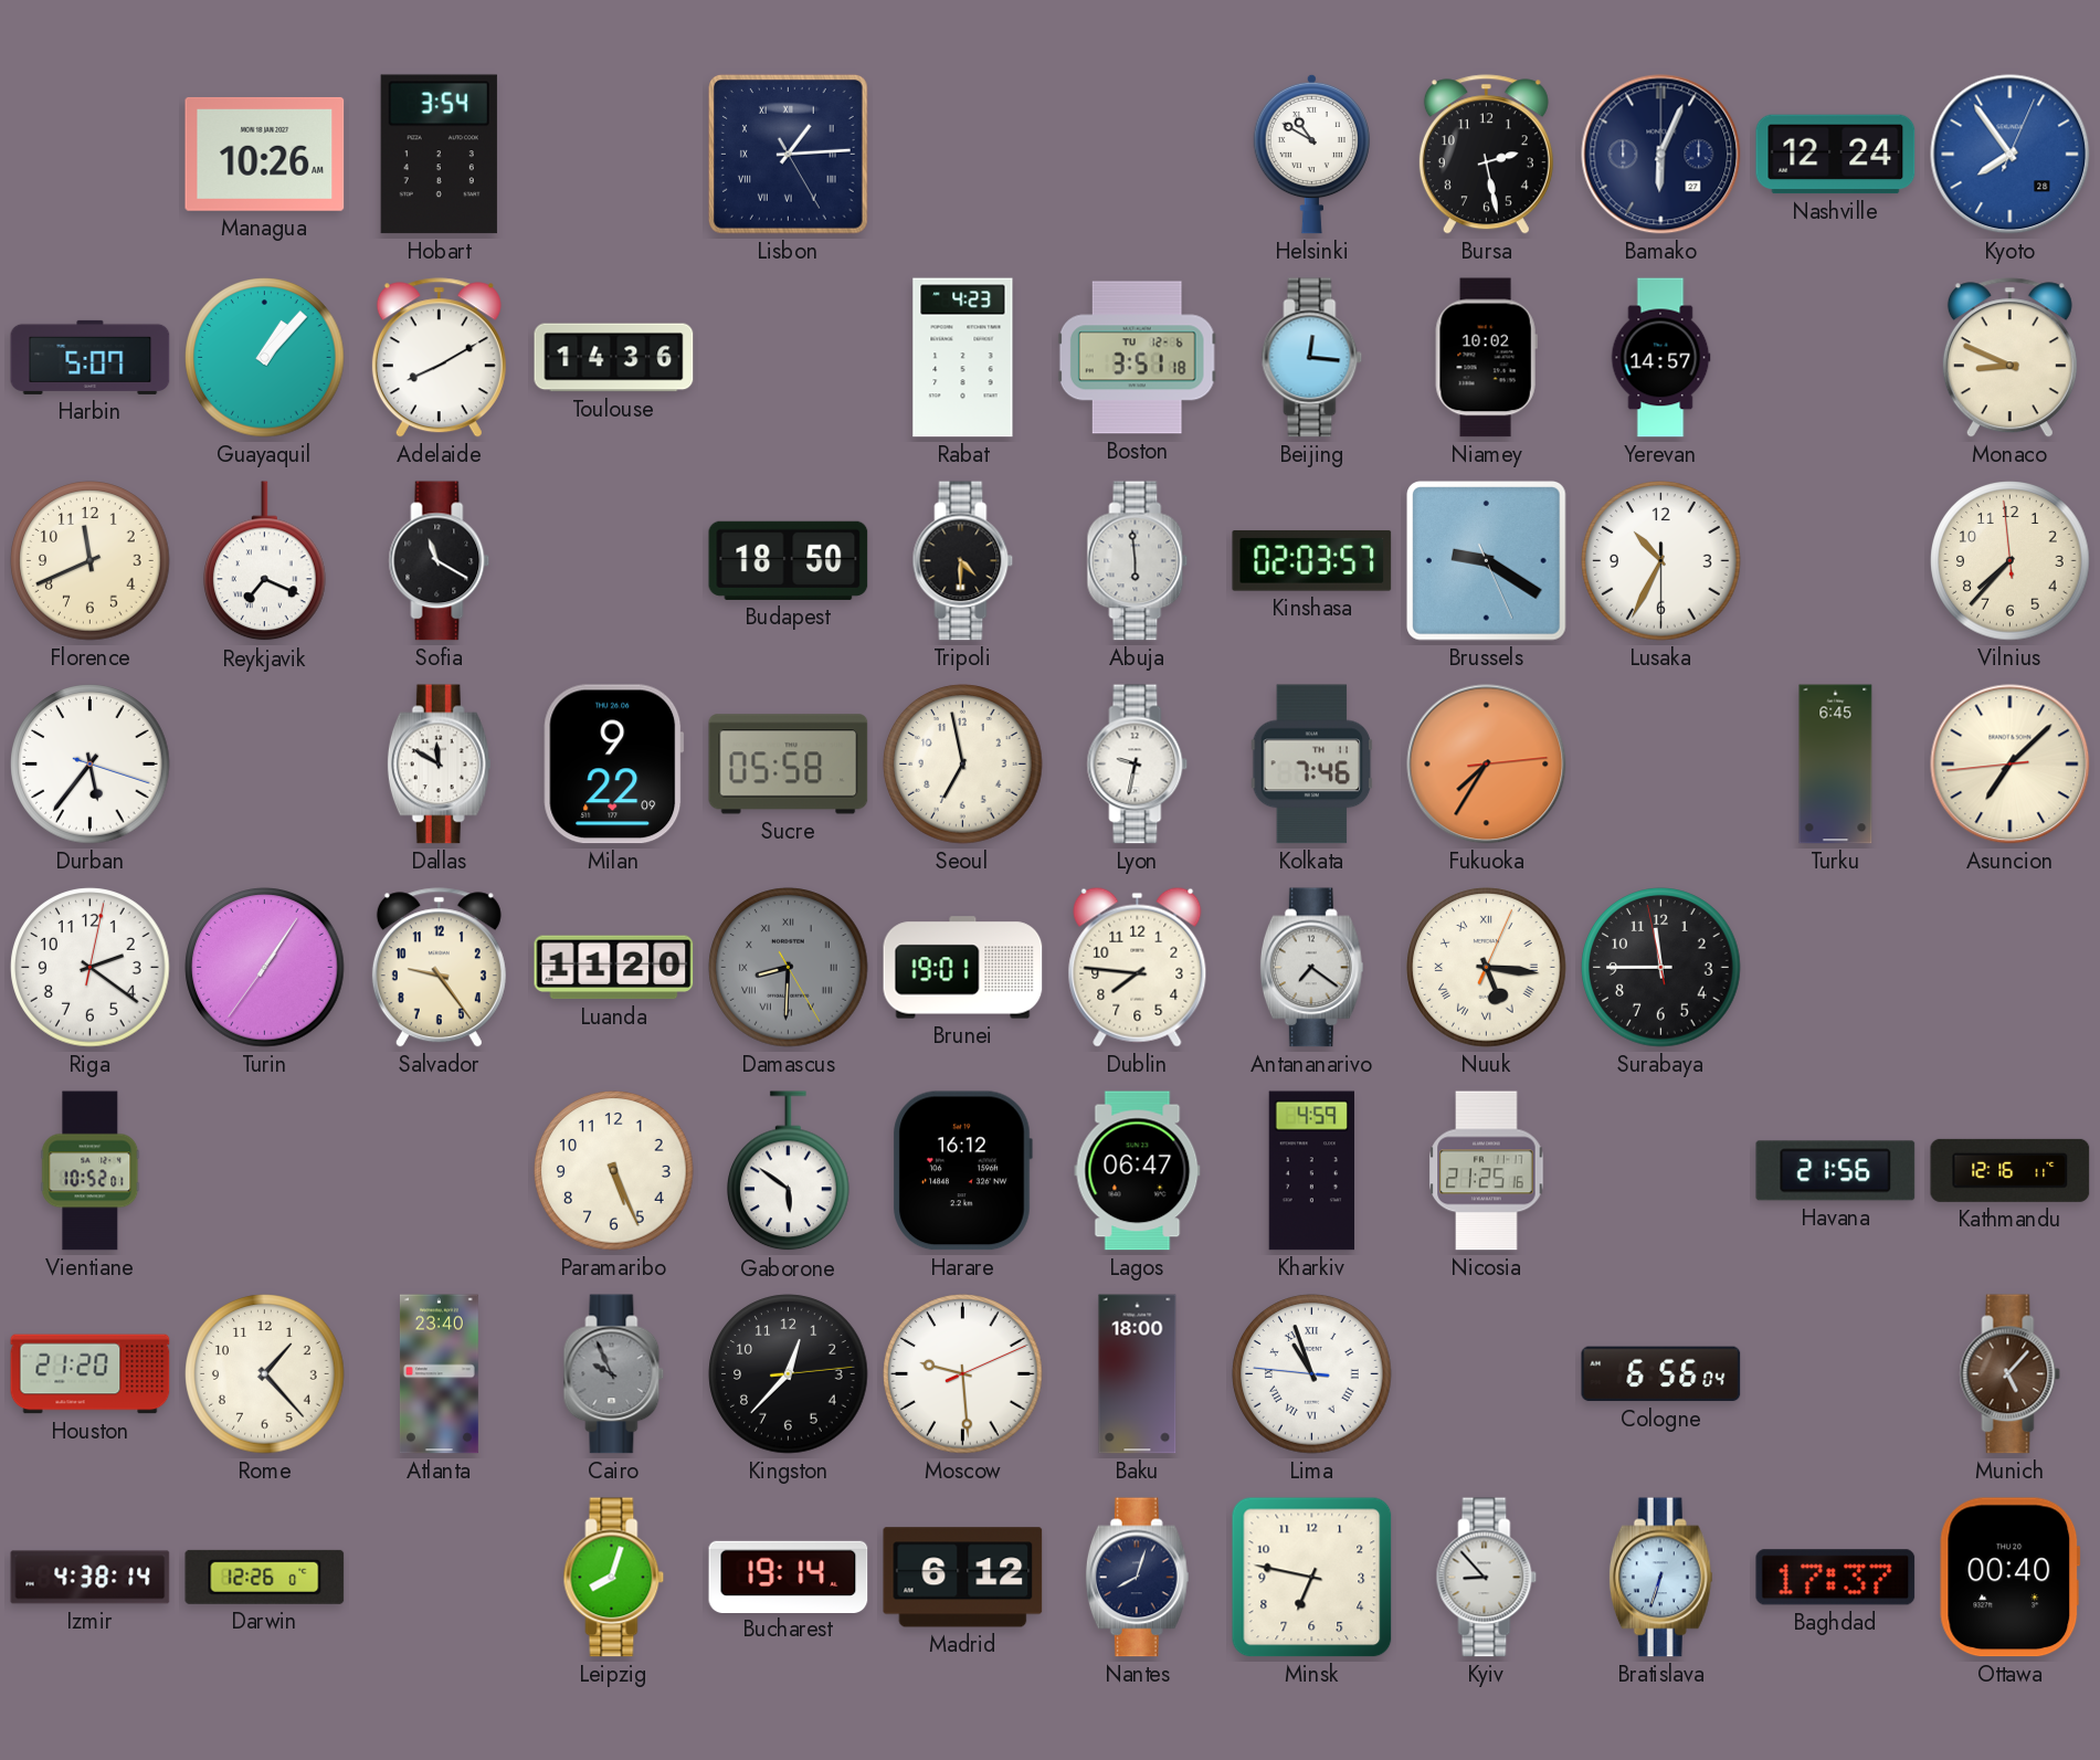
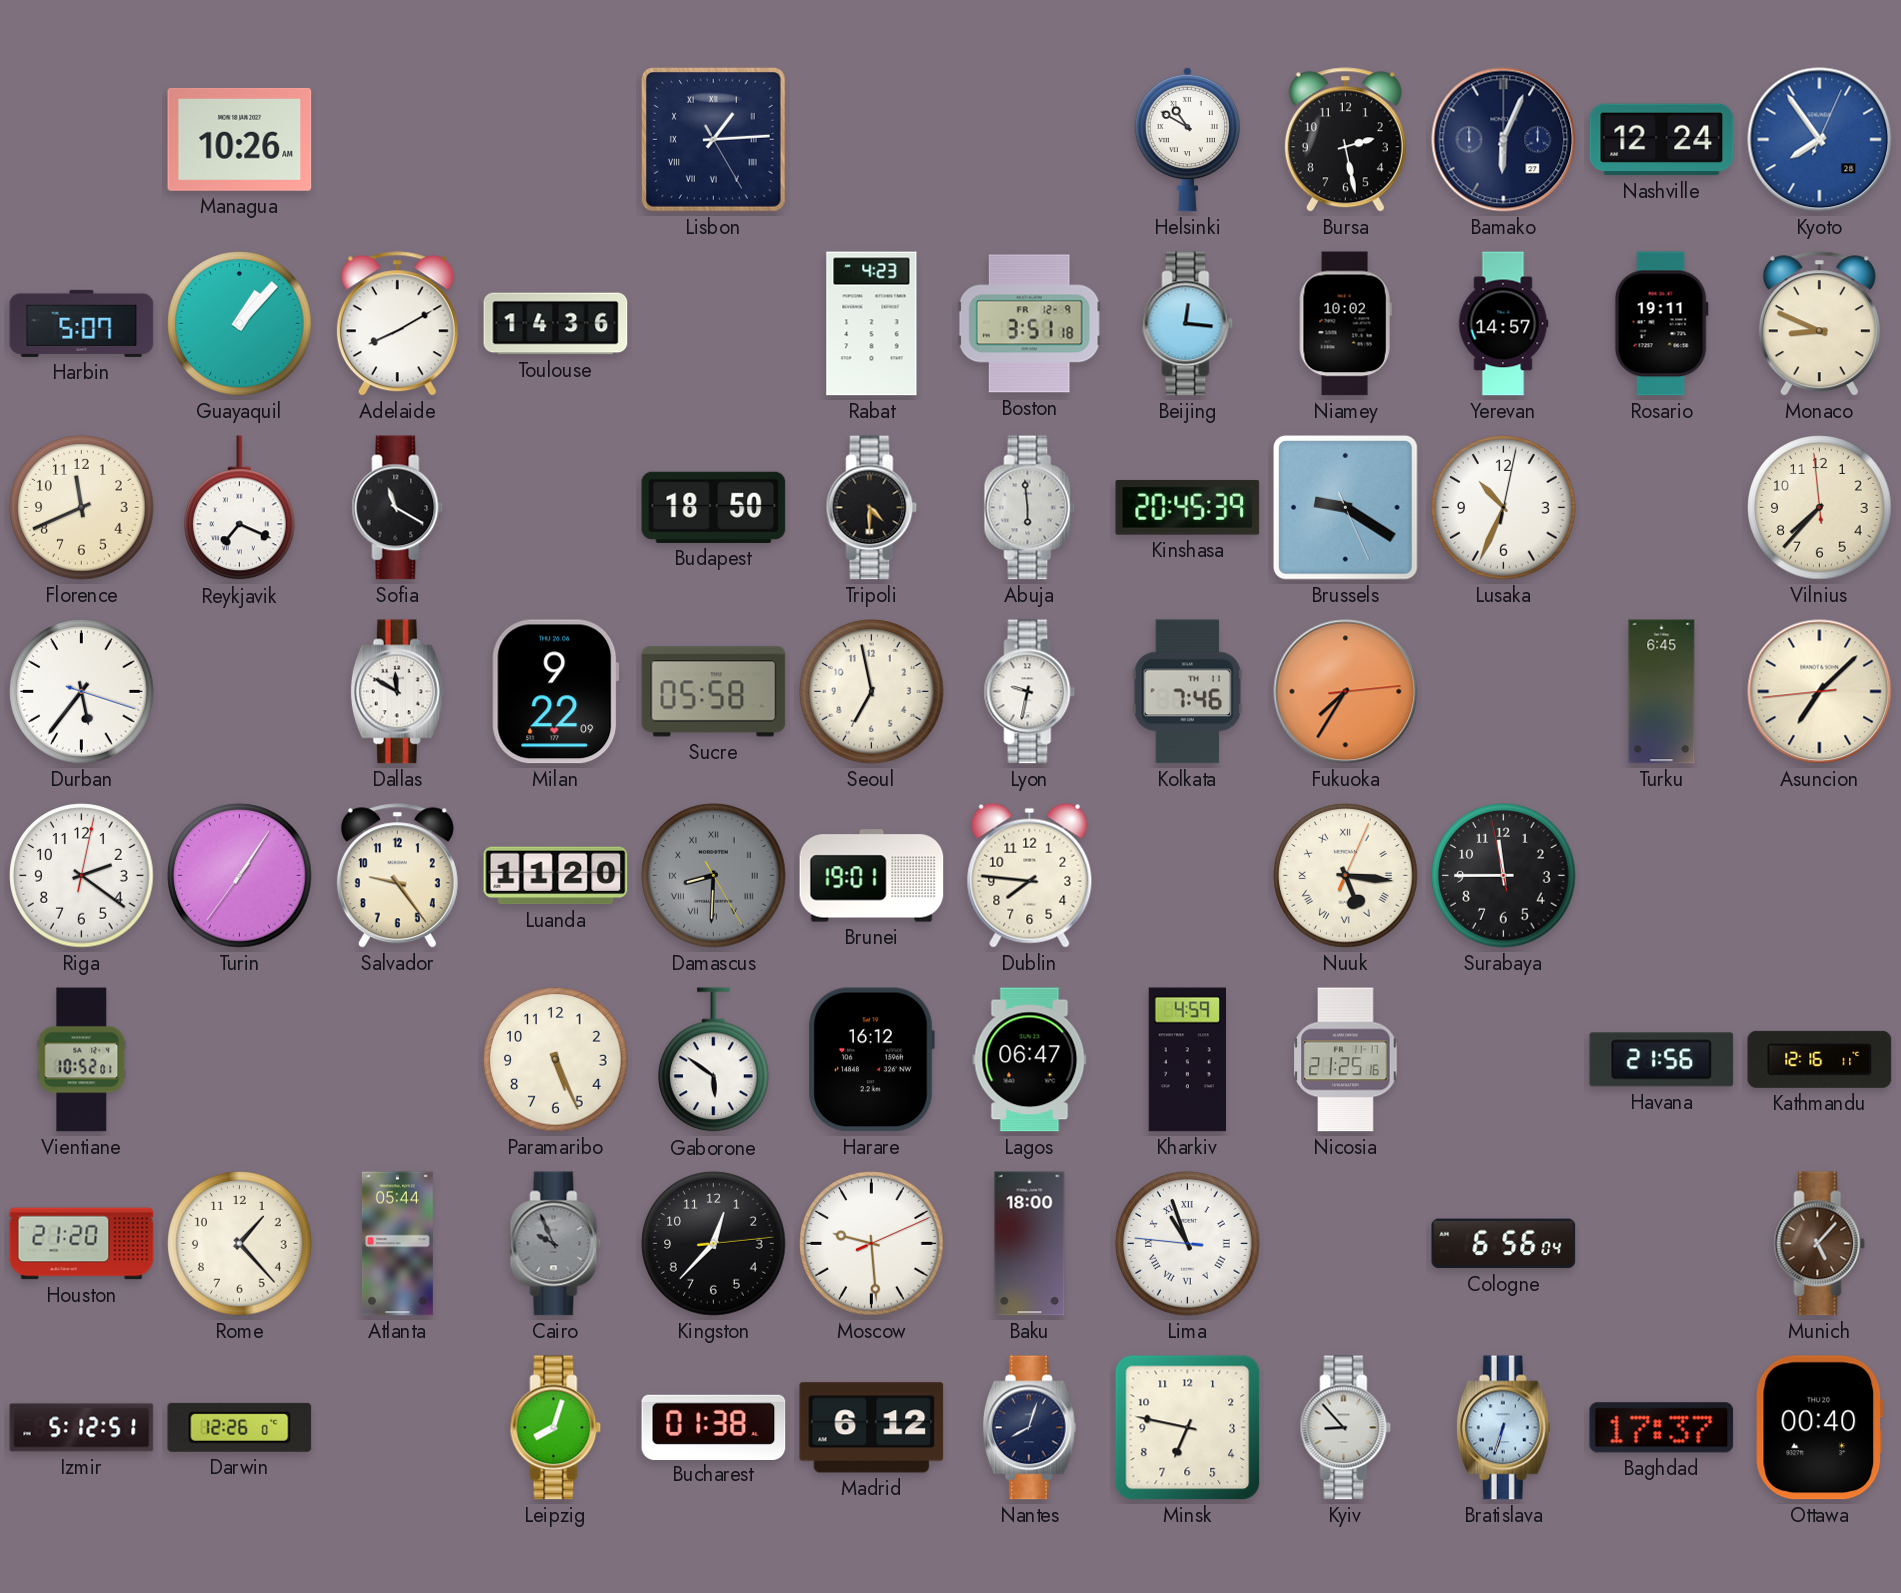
Hobart: 3:54 -> none
Boston date: TU 12-6 -> FR 12-9
Rosario: none -> 19:11
Kinshasa: 02:03 -> 20:45
Lusaka: 10:34:30 -> 10:34:02
Antananarivo: 7:21 -> none
Atlanta: 23:40 -> 05:44
Izmir: 4:38 -> 5:12
Bucharest: 19:14 -> 01:38
